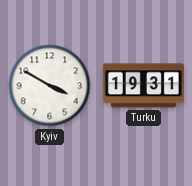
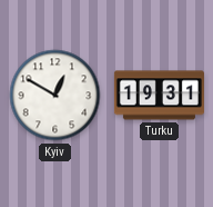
Kyiv: 3:50 -> 12:50
